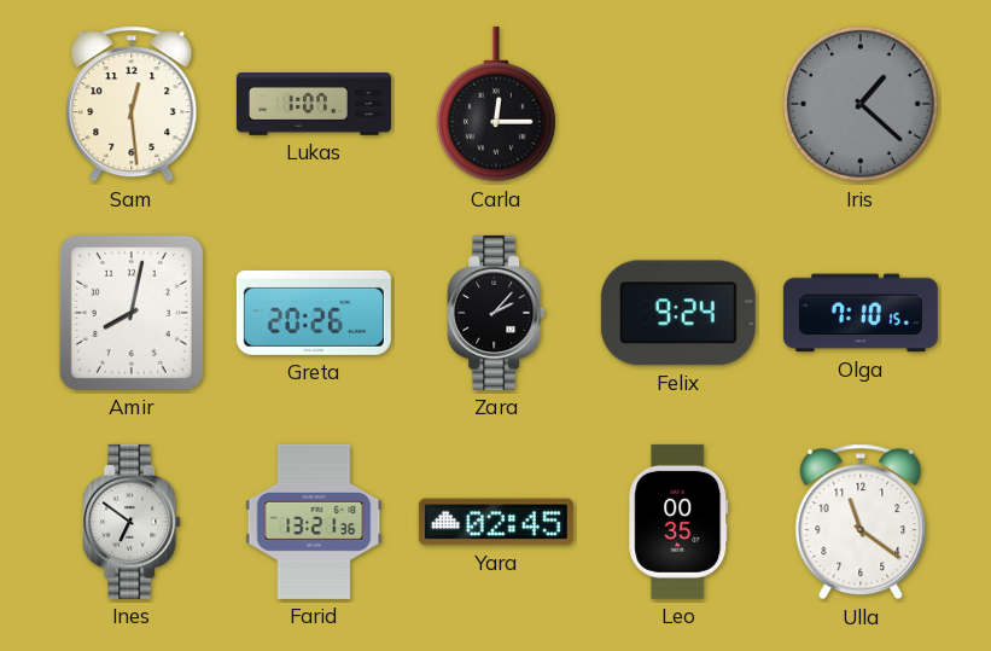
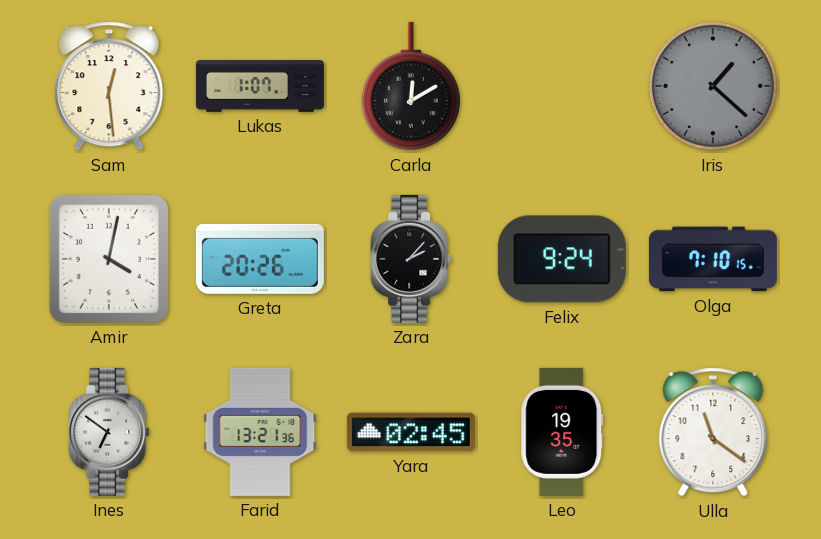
Carla: 12:15 -> 12:10
Amir: 8:02 -> 4:02
Leo: 00:35 -> 19:35
